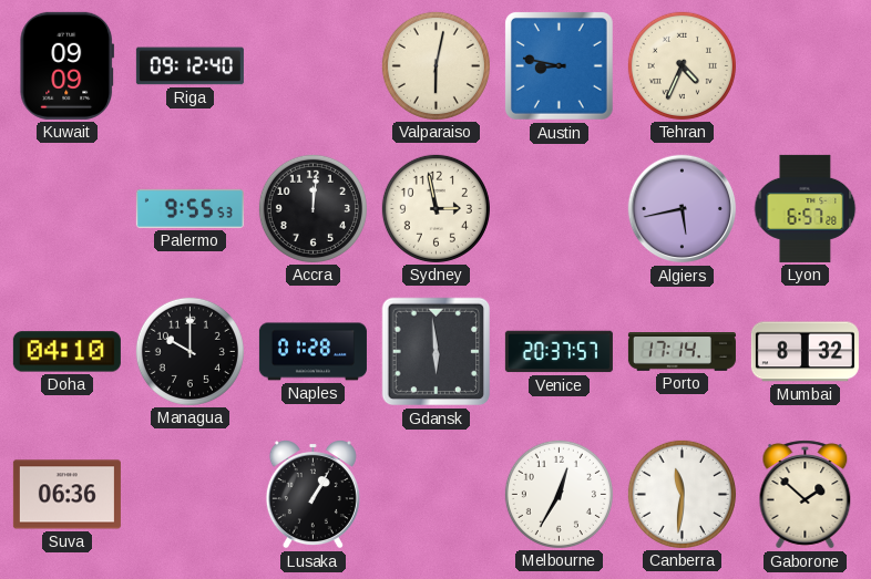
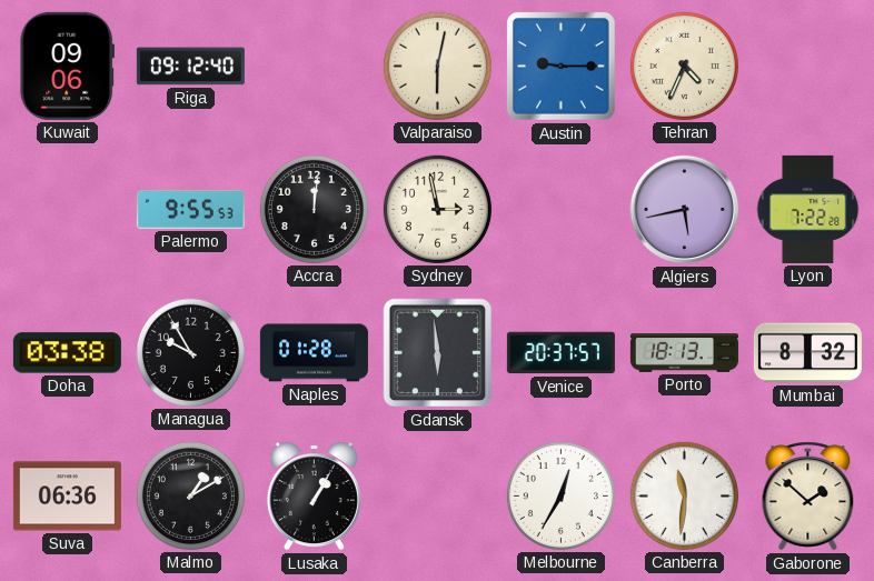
Kuwait: 09:09 -> 09:06
Austin: 8:47 -> 9:15
Lyon: 6:57 -> 7:22
Doha: 04:10 -> 03:38
Managua: 10:00 -> 9:55
Porto: 17:14 -> 18:13
Malmo: none -> 1:10
